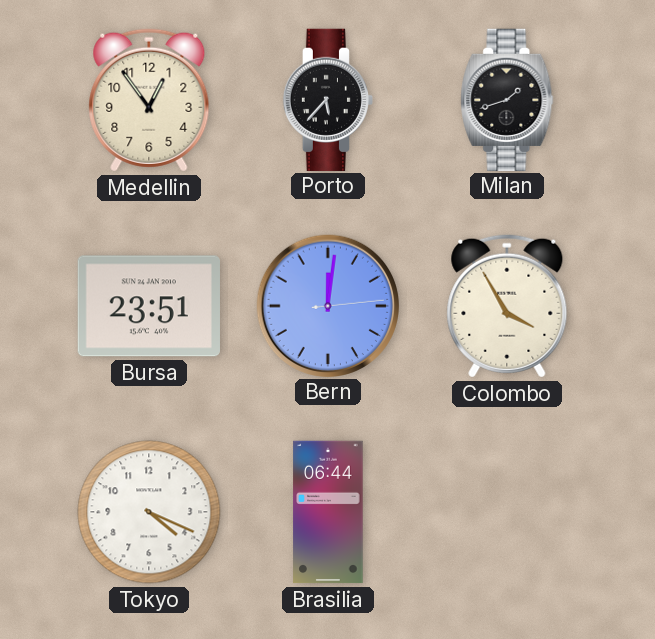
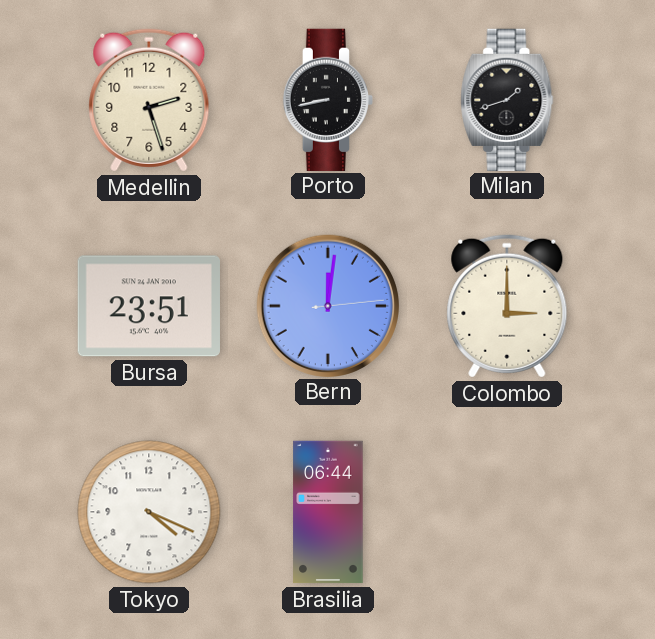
Medellin: 12:54 -> 2:27
Porto: 5:37 -> 8:43
Colombo: 3:55 -> 3:00
